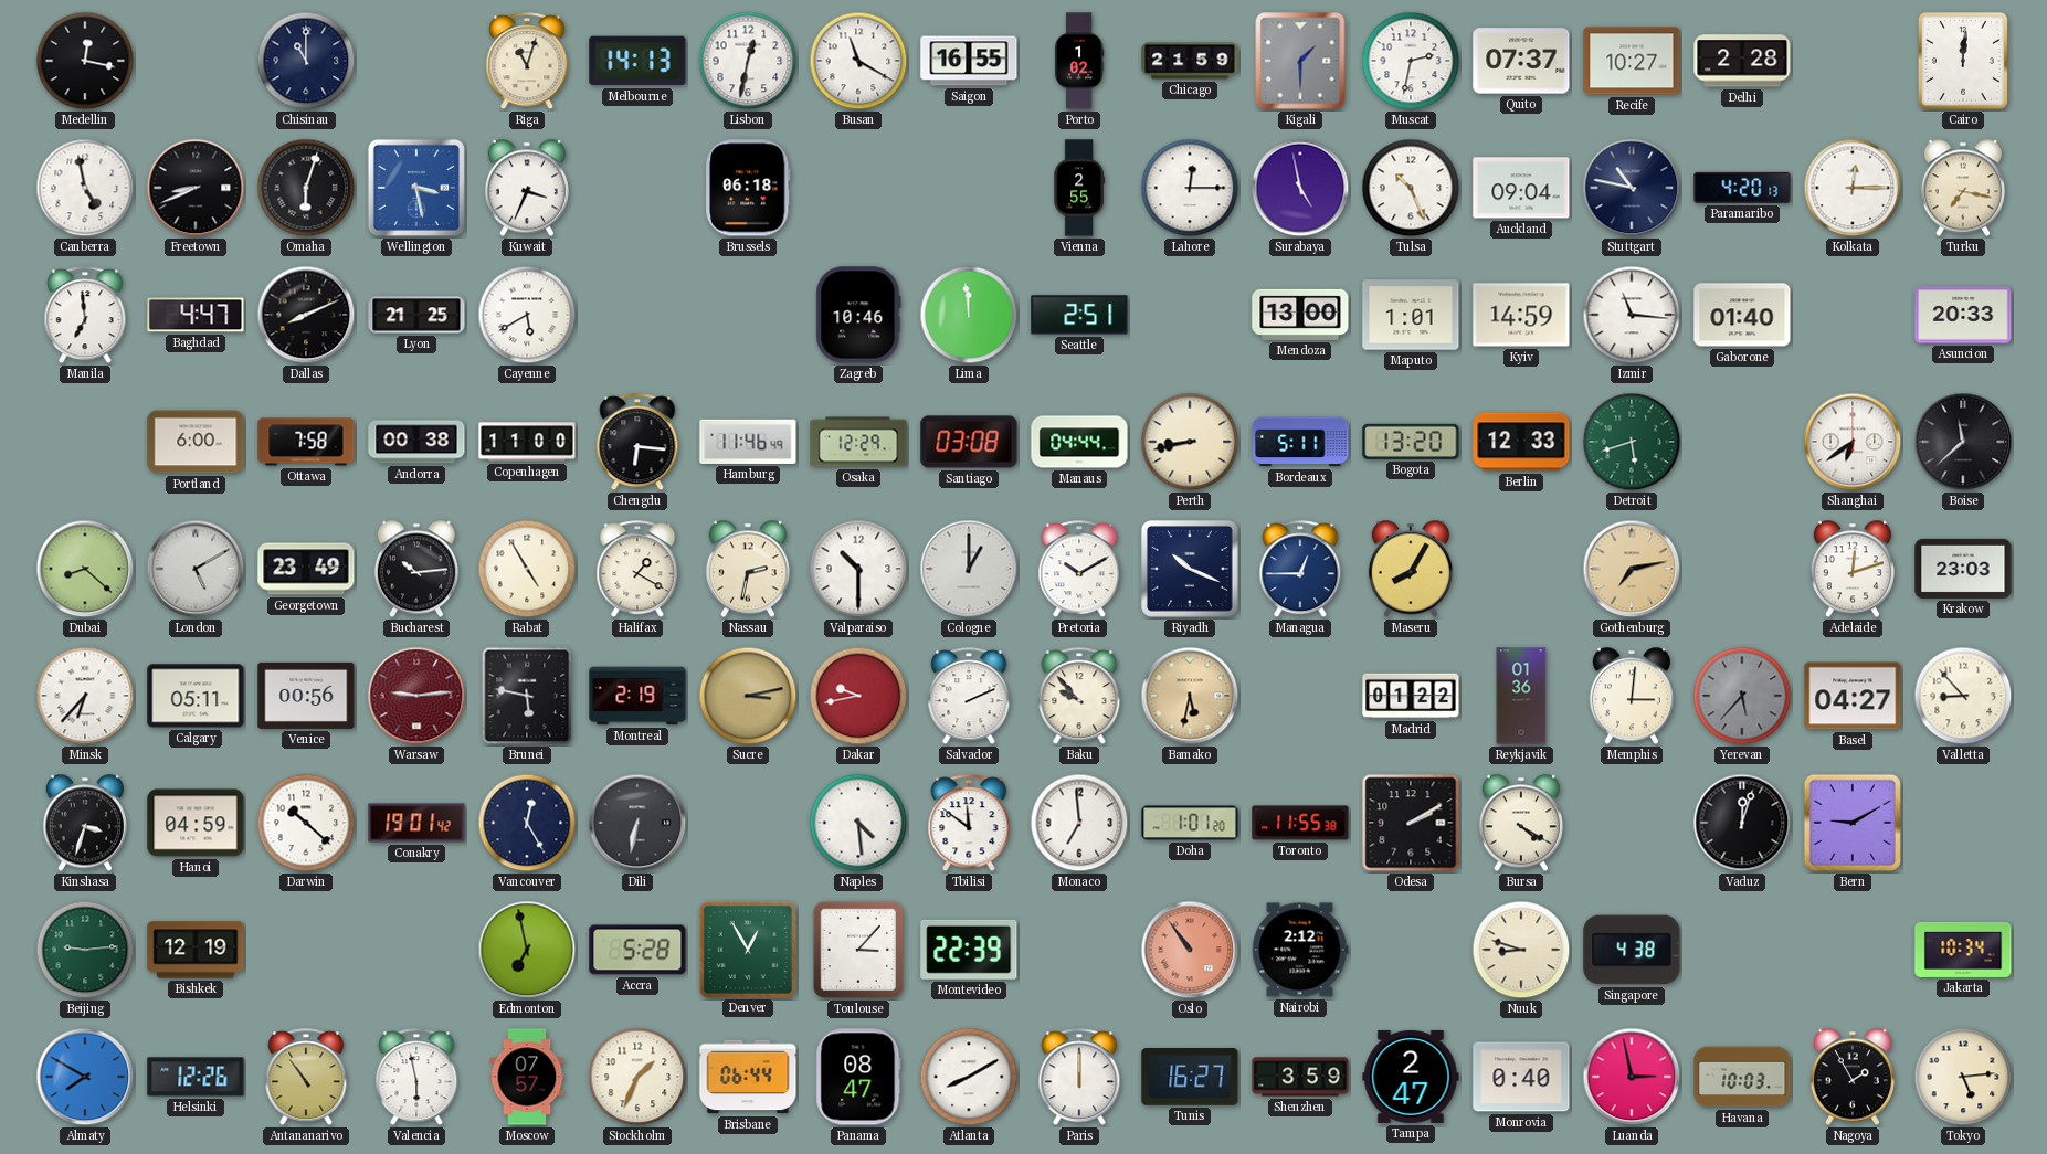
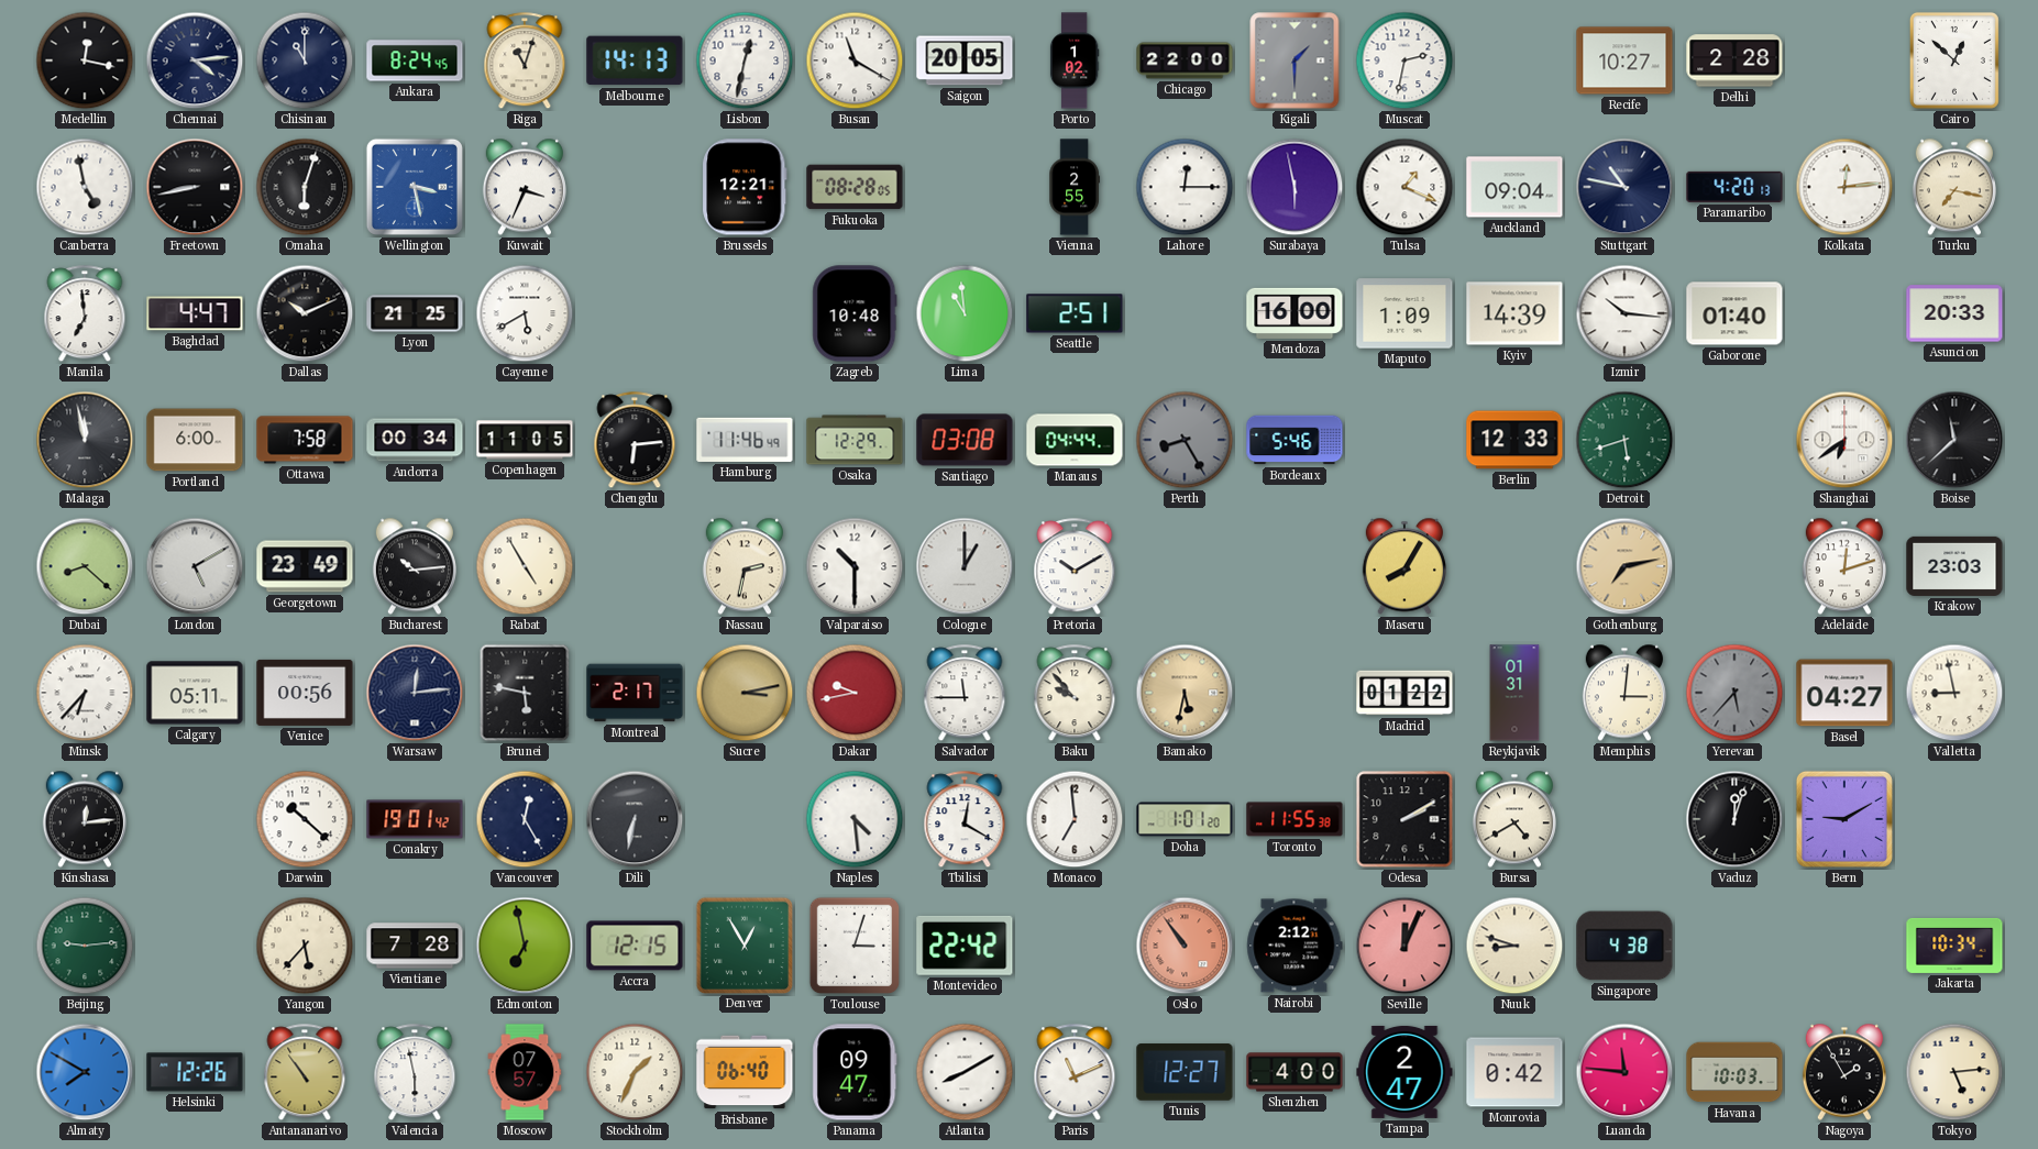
Chennai: none -> 4:14
Ankara: none -> 8:24
Saigon: 16:55 -> 20:05
Chicago: 21:59 -> 22:00
Quito: 07:37 -> none
Cairo: 12:01 -> 12:52
Freetown: 8:41 -> 8:43
Brussels: 06:18 -> 12:21
Fukuoka: none -> 08:28
Surabaya: 4:58 -> 5:58
Tulsa: 10:26 -> 1:19
Kolkata: 12:15 -> 12:14
Dallas: 8:11 -> 10:11
Zagreb: 10:46 -> 10:48
Lima: 11:59 -> 10:59
Mendoza: 13:00 -> 16:00
Maputo: 1:01 -> 1:09
Kyiv: 14:59 -> 14:39
Izmir: 11:16 -> 10:16
Malaga: none -> 11:58
Andorra: 00:38 -> 00:34
Copenhagen: 11:00 -> 11:05
Chengdu: 6:16 -> 6:14
Perth: 8:43 -> 8:25
Perth dial: cream -> grey
Bordeaux: 5:11 -> 5:46
Bogota: 13:20 -> none
Halifax: 1:20 -> none
Riyadh: 10:19 -> none
Managua: 12:45 -> none
Warsaw: 9:14 -> 12:14
Warsaw dial: burgundy -> navy
Montreal: 2:19 -> 2:17
Salvador: 2:11 -> 11:45
Reykjavik: 01:36 -> 01:31
Valletta: 8:53 -> 8:58
Kinshasa: 3:33 -> 12:14
Hanoi: 04:59 -> none
Tbilisi: 11:51 -> 12:20
Bursa: 4:20 -> 4:40
Bishkek: 12:19 -> none
Yangon: none -> 5:37
Vientiane: none -> 7:28
Accra: 5:28 -> 12:15
Toulouse: 3:07 -> 3:03
Montevideo: 22:39 -> 22:42
Seville: none -> 12:04
Brisbane: 06:44 -> 06:40
Panama: 08:47 -> 09:47
Paris: 12:00 -> 11:11
Tunis: 16:27 -> 12:27
Shenzhen: 3:59 -> 4:00
Monrovia: 0:40 -> 0:42
Luanda: 2:58 -> 11:46
